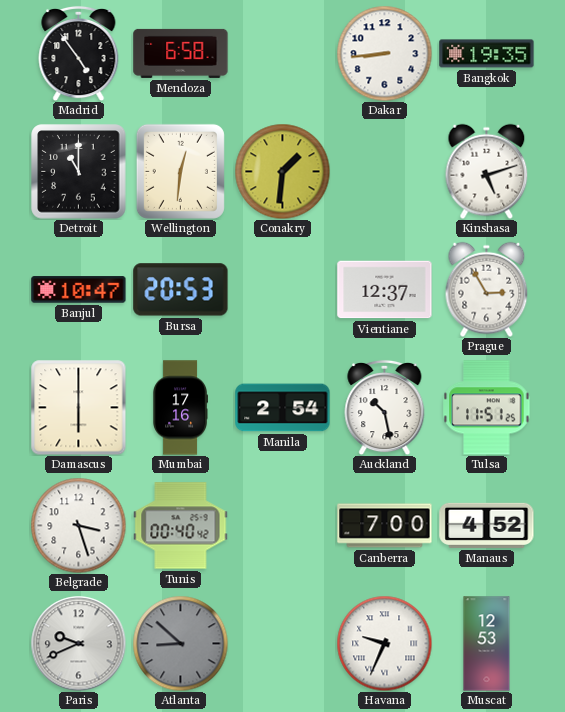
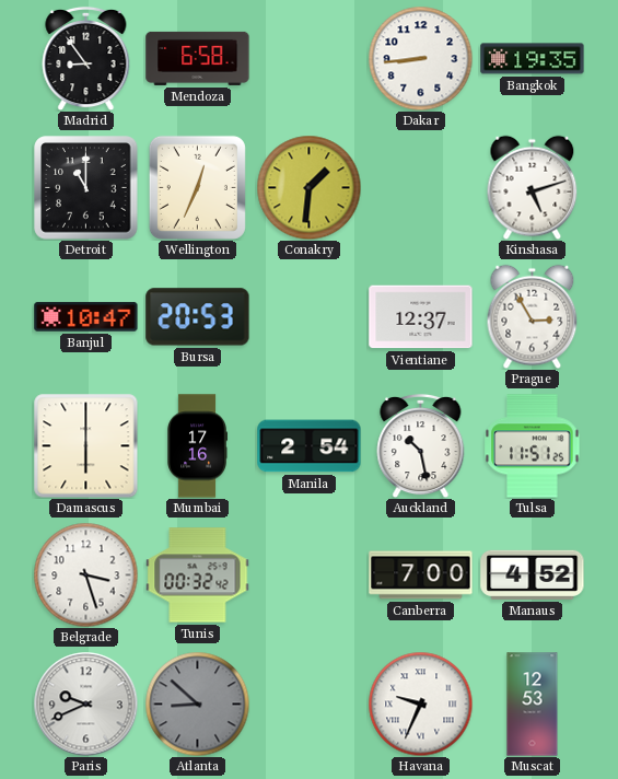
Madrid: 4:54 -> 8:54
Wellington: 12:31 -> 12:34
Tunis: 00:40 -> 00:32
